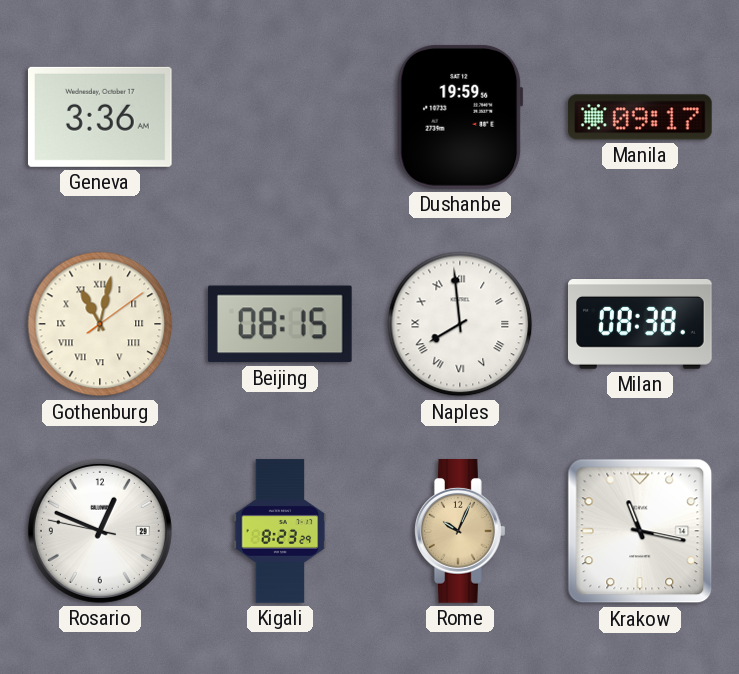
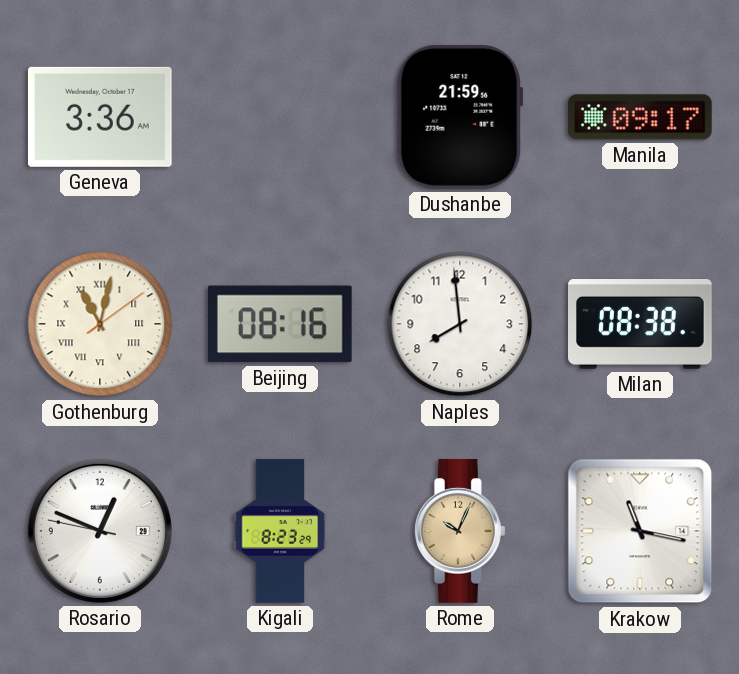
Dushanbe: 19:59 -> 21:59
Beijing: 08:15 -> 08:16
Naples numerals: Roman -> Arabic
